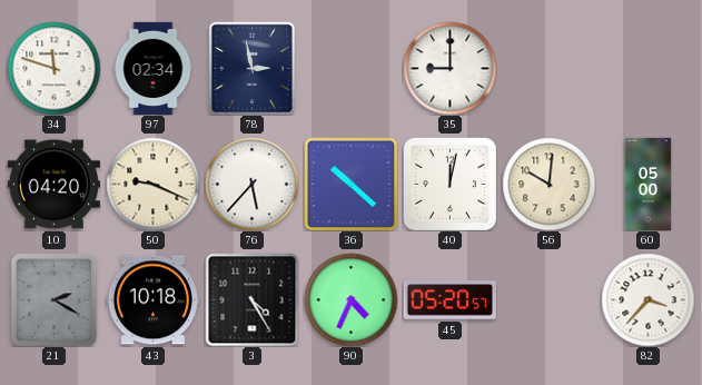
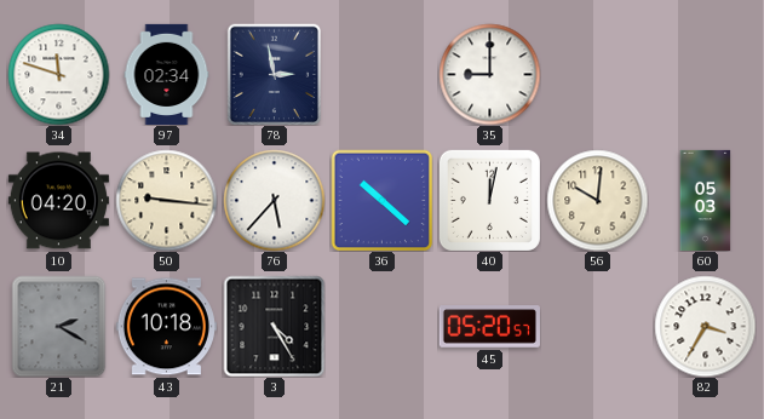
50: 9:19 -> 9:16
60: 05:00 -> 05:03
90: 4:34 -> none
82: 3:37 -> 3:35
